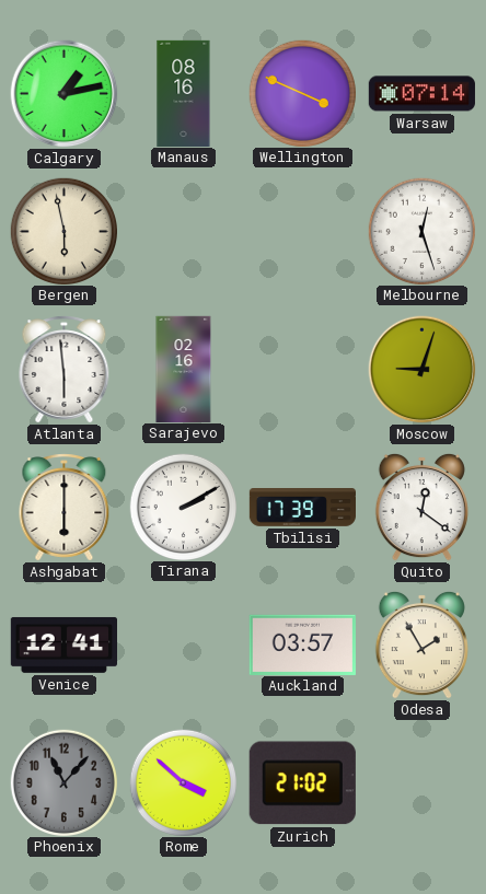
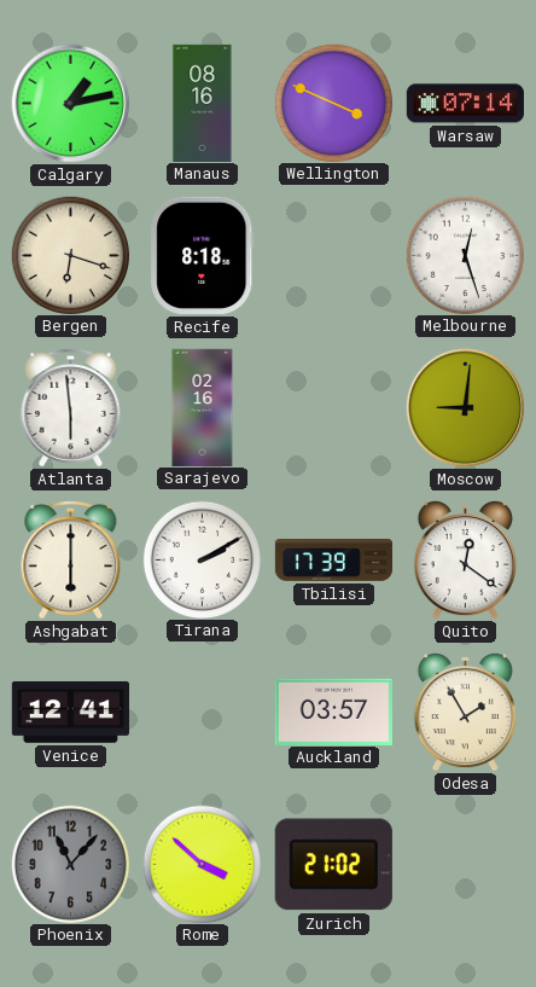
Bergen: 5:58 -> 6:18
Recife: none -> 8:18
Moscow: 9:03 -> 9:01
